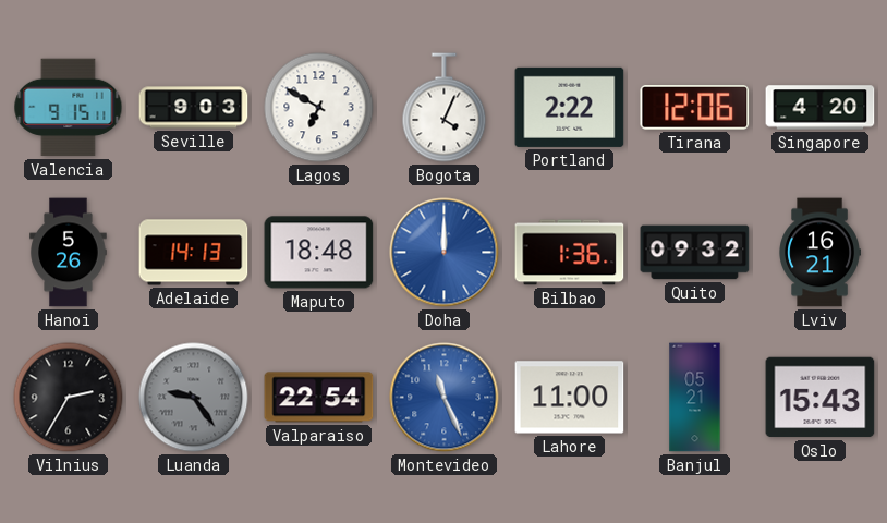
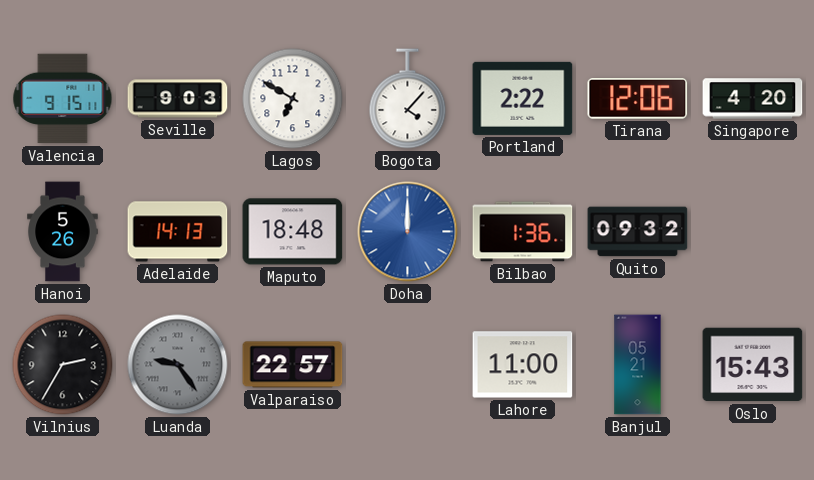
Bogota: 4:04 -> 4:07
Lviv: 16:21 -> none
Valparaiso: 22:54 -> 22:57
Montevideo: 11:26 -> none
